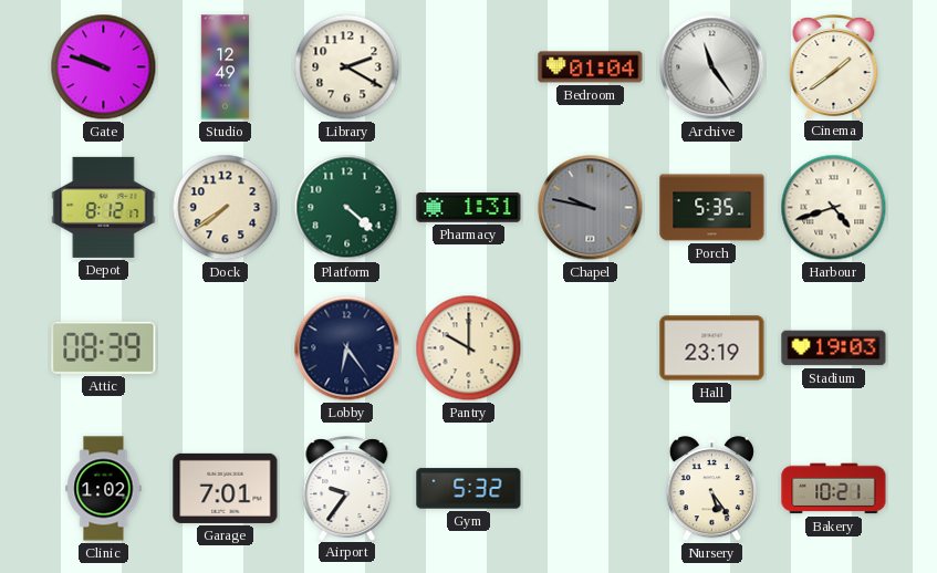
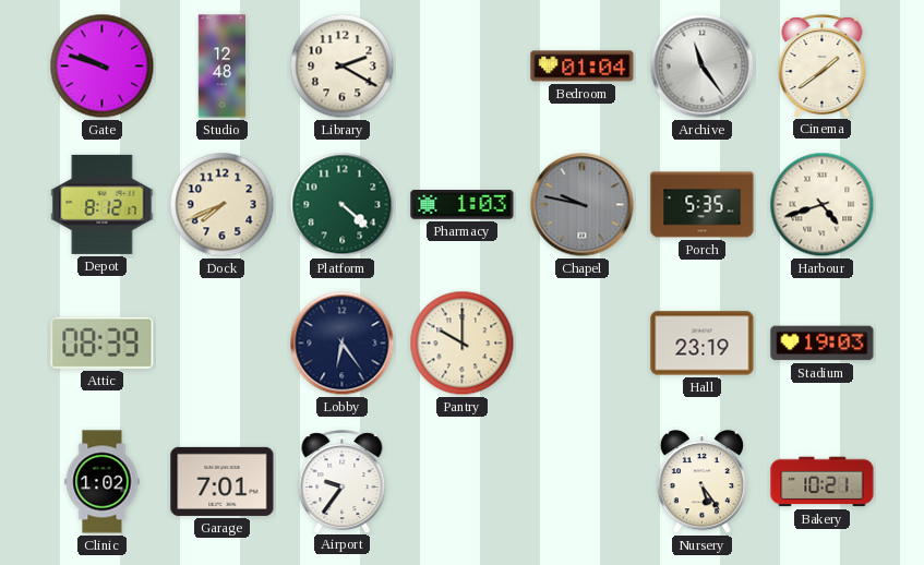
Studio: 12:49 -> 12:48
Dock: 7:39 -> 7:41
Pharmacy: 1:31 -> 1:03
Gym: 5:32 -> none
